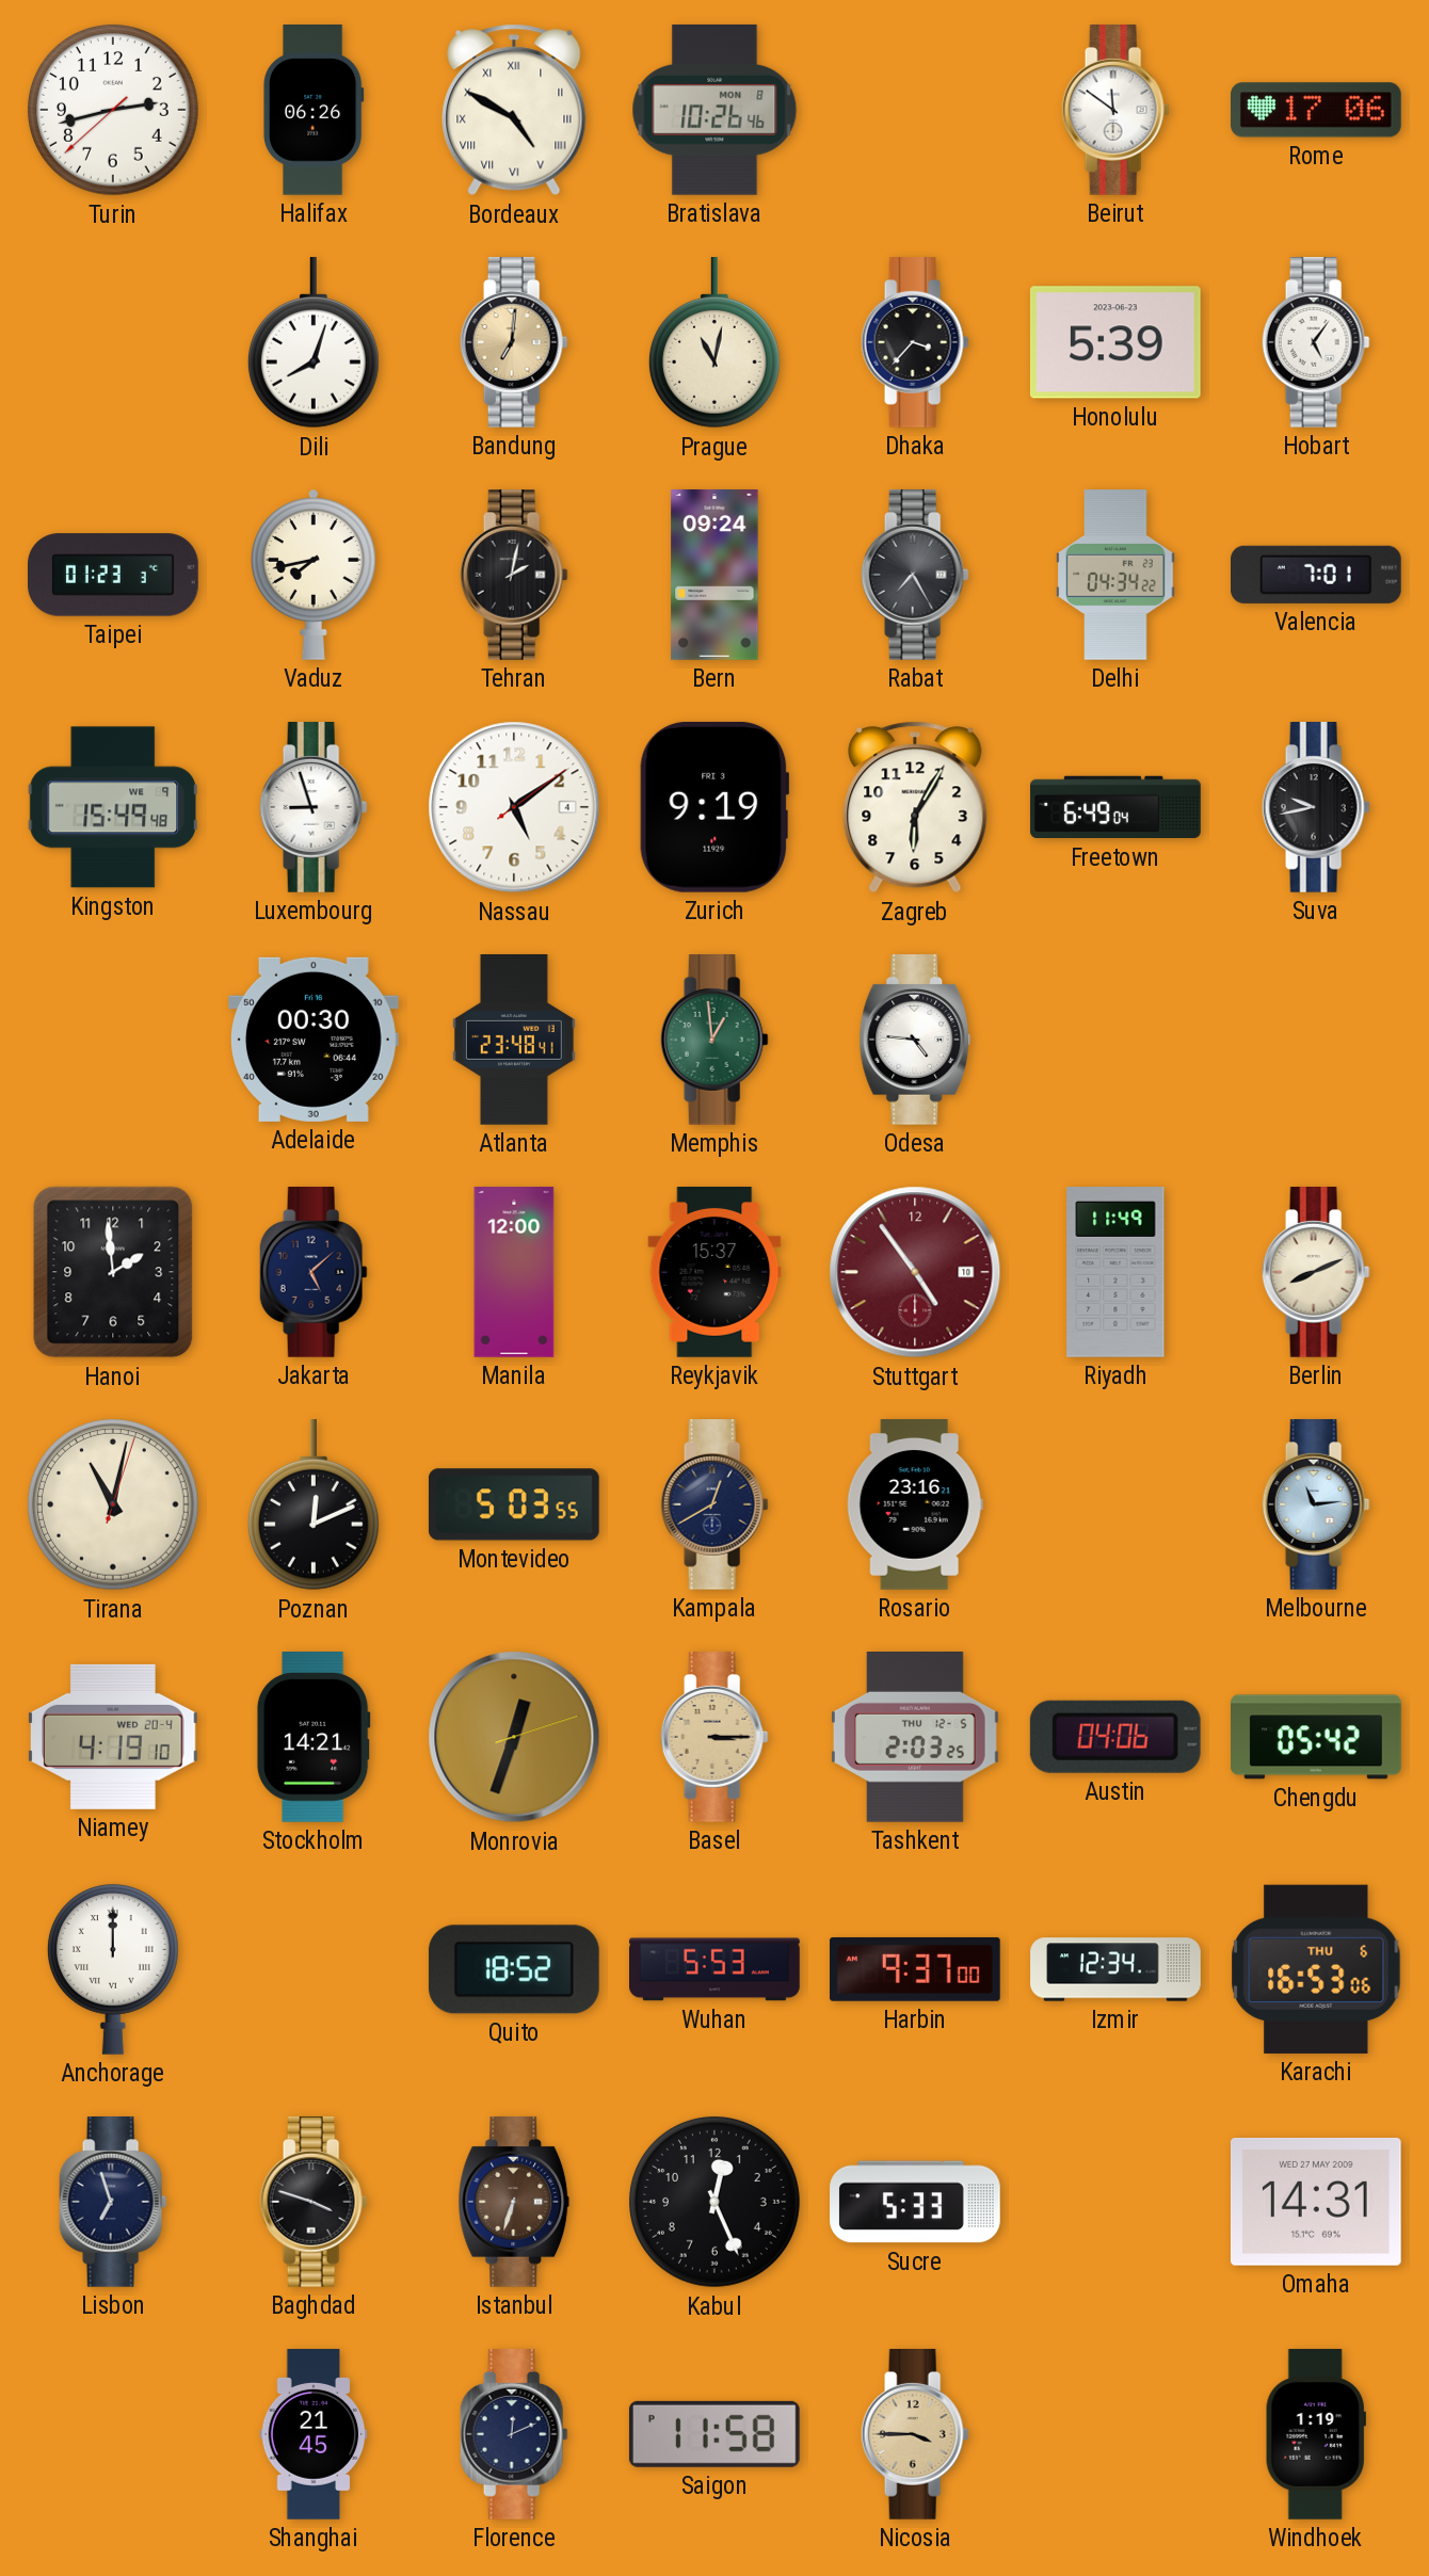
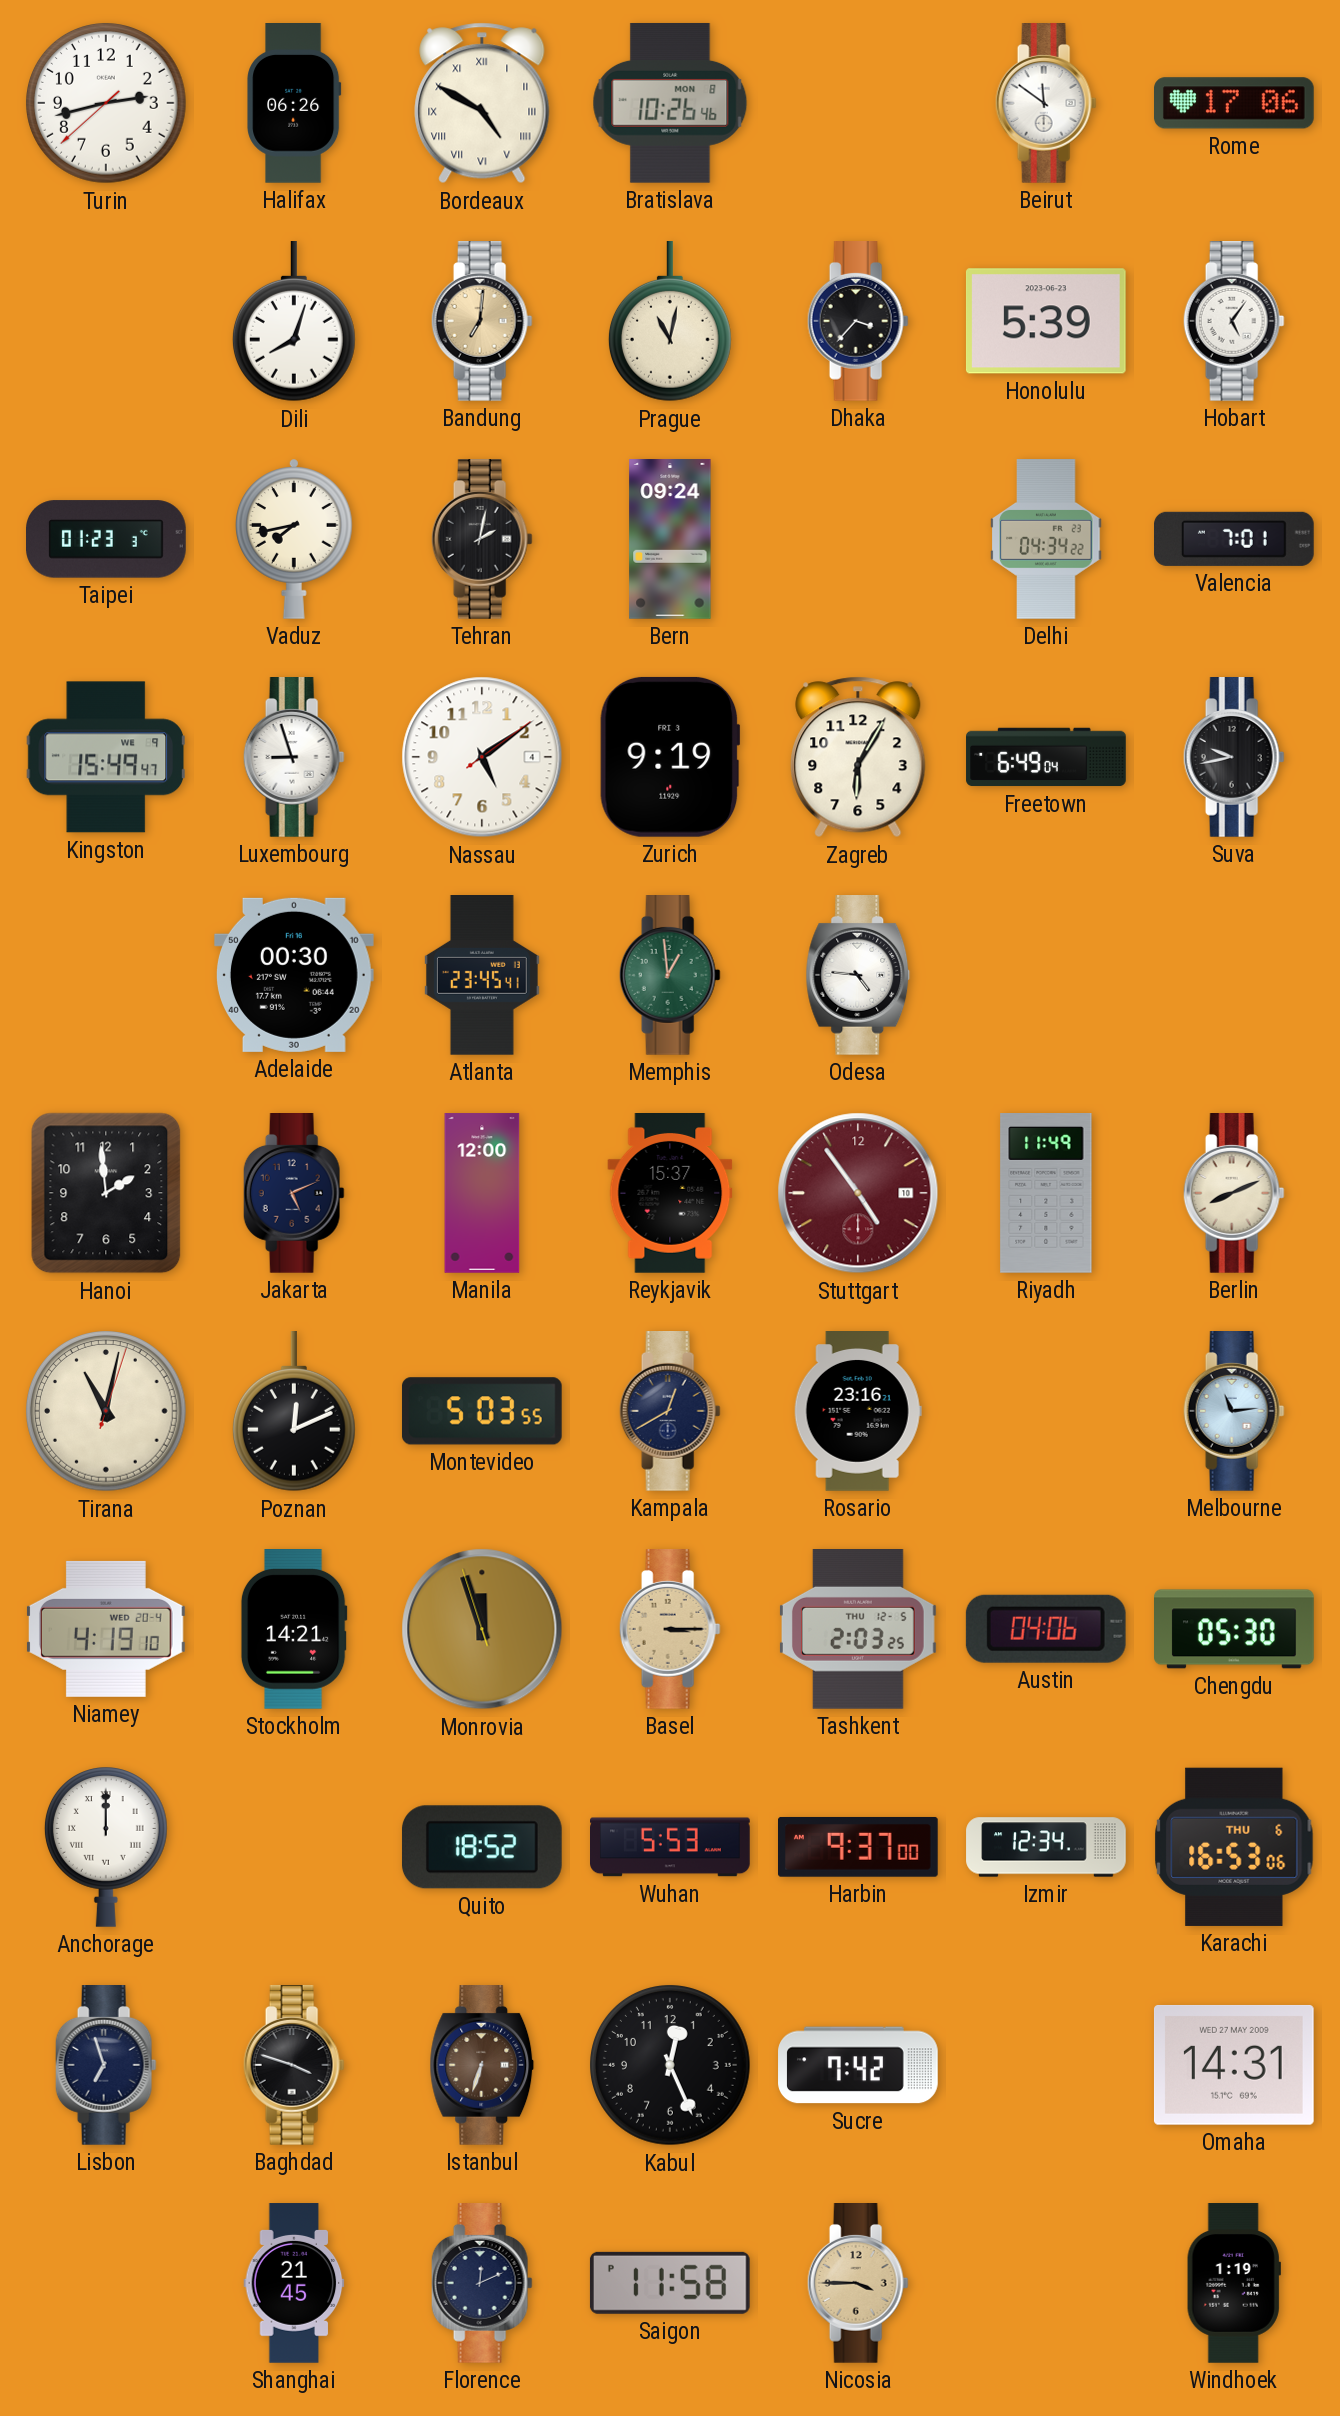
Rabat: 7:25 -> none
Kingston: 15:49:48 -> 15:49:47
Atlanta: 23:48 -> 23:45
Jakarta: 5:08 -> 5:11
Monrovia: 12:33 -> 11:56
Chengdu: 05:42 -> 05:30
Sucre: 5:33 -> 7:42
